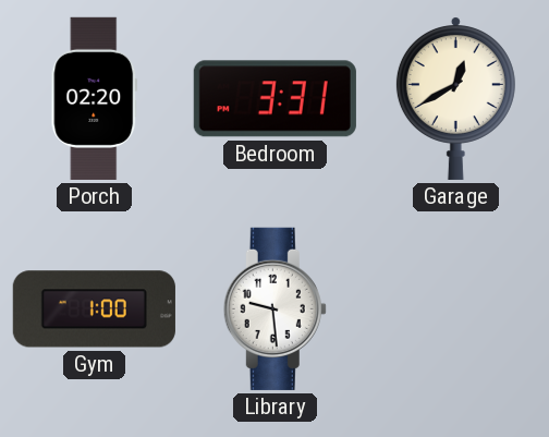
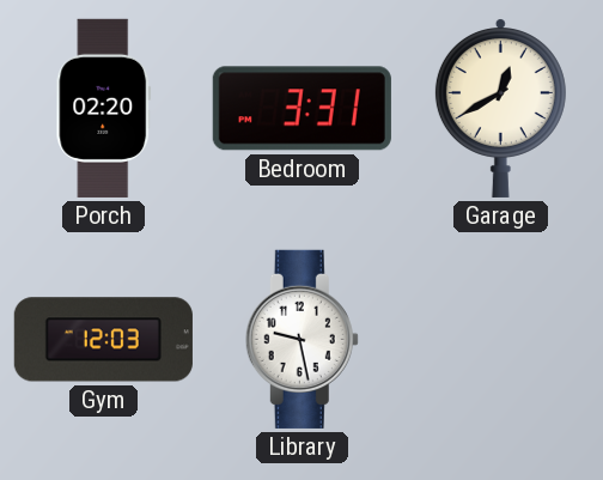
Gym: 1:00 -> 12:03
Library: 9:29 -> 9:28
